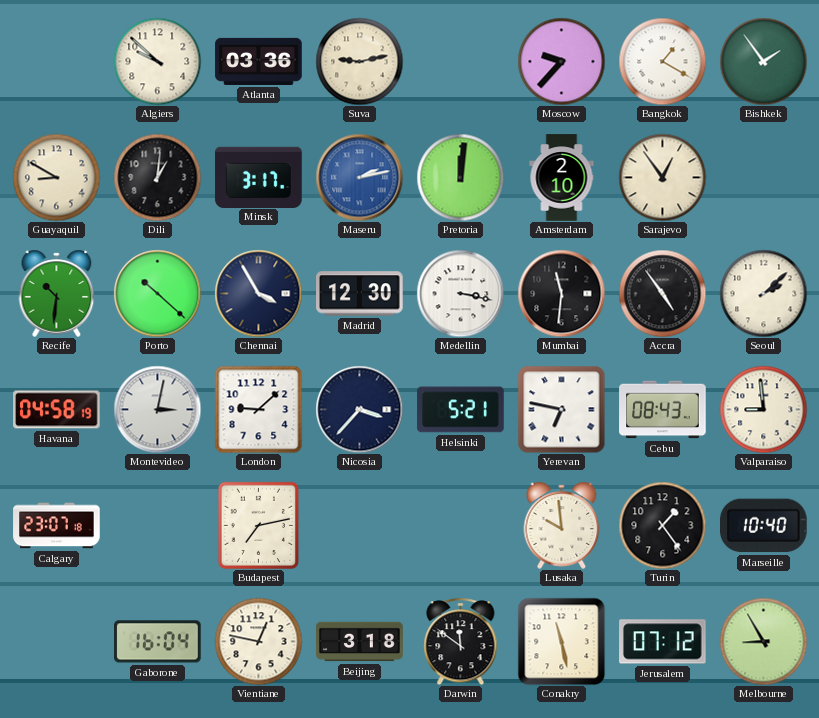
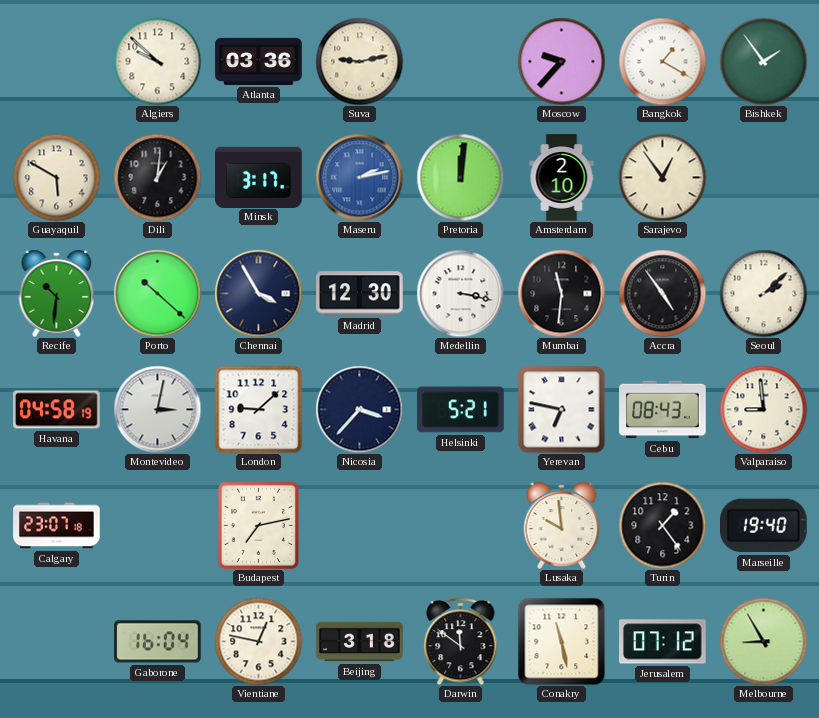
Guayaquil: 8:50 -> 5:50
Marseille: 10:40 -> 19:40
